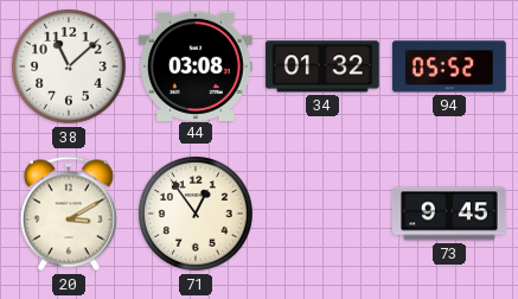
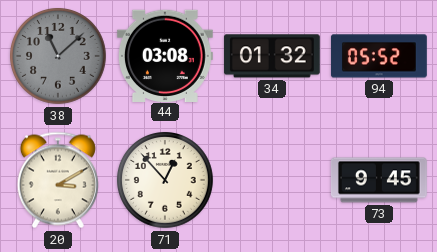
38 dial: white -> grey
71: 12:54 -> 12:53
